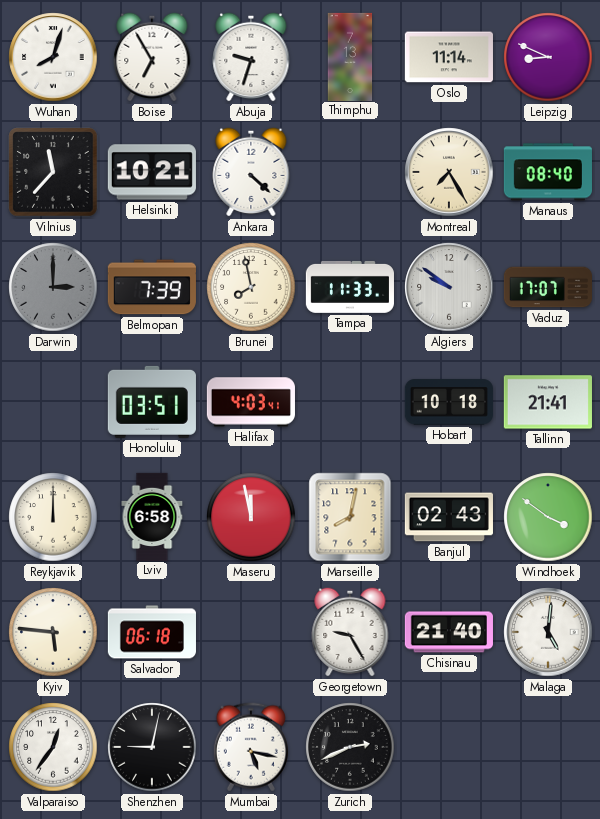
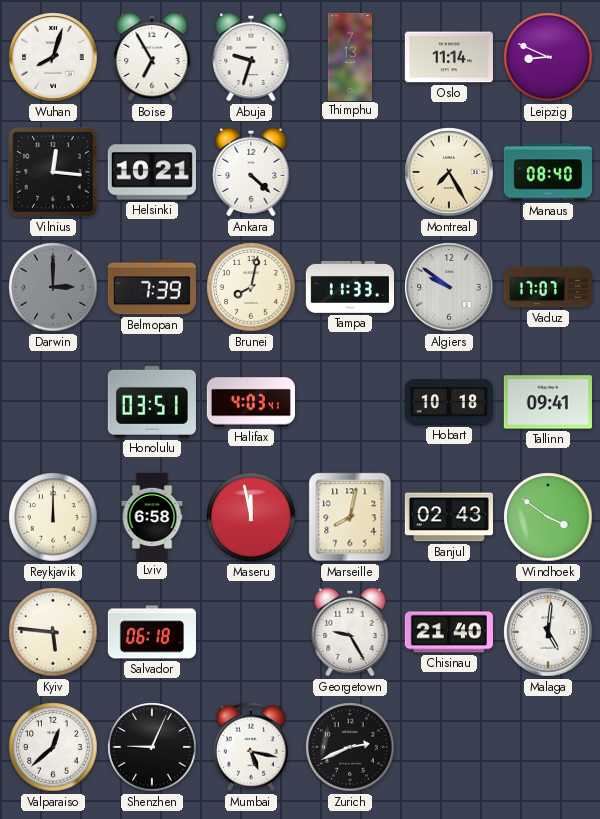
Vilnius: 11:37 -> 12:16
Brunei: 7:58 -> 8:02
Tallinn: 21:41 -> 09:41
Valparaiso: 12:36 -> 12:38
Shenzhen: 9:02 -> 9:04
